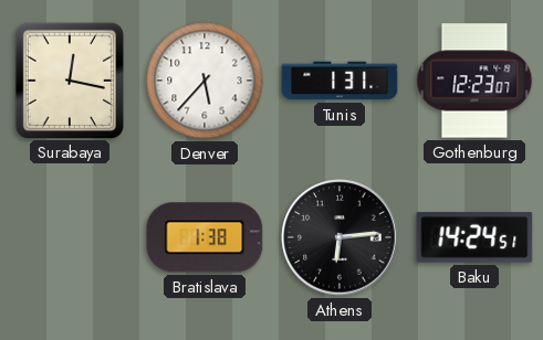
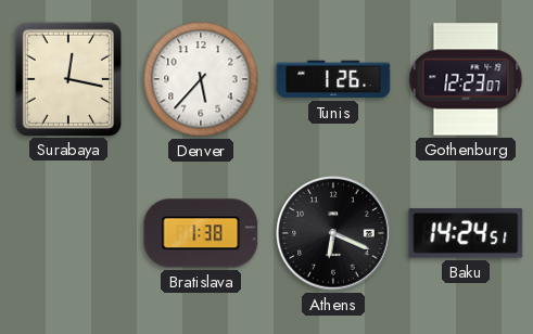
Tunis: 1:31 -> 1:26
Athens: 6:14 -> 6:19
